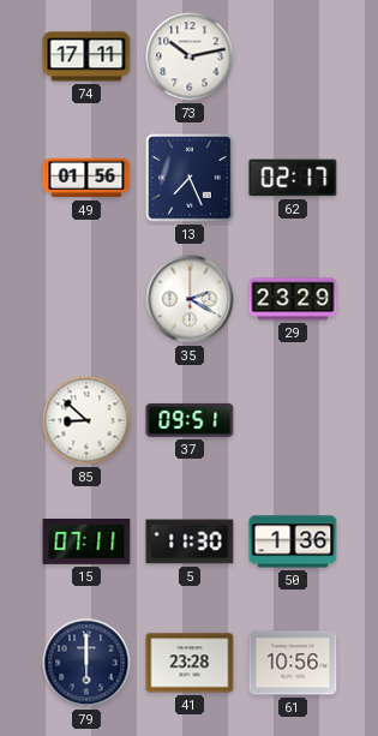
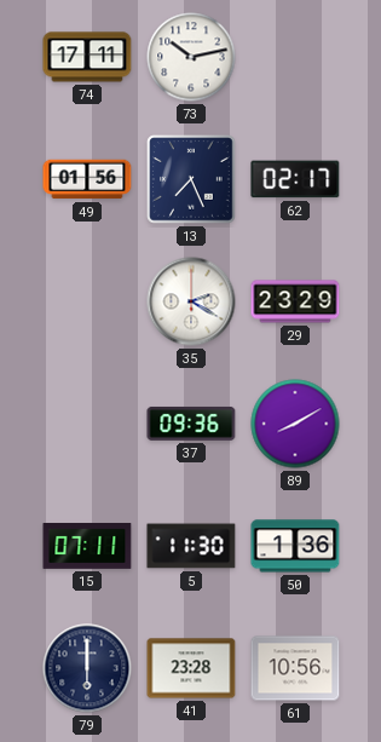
85: 8:52 -> none
37: 09:51 -> 09:36
89: none -> 8:10
